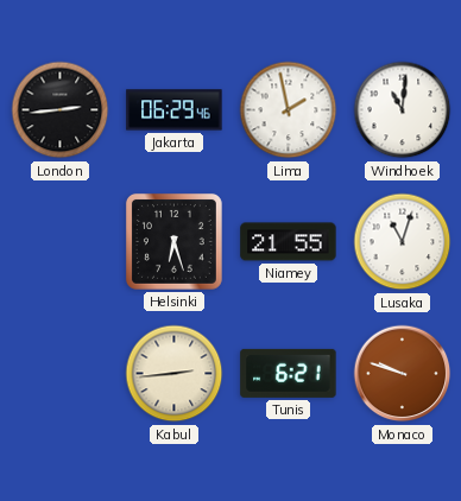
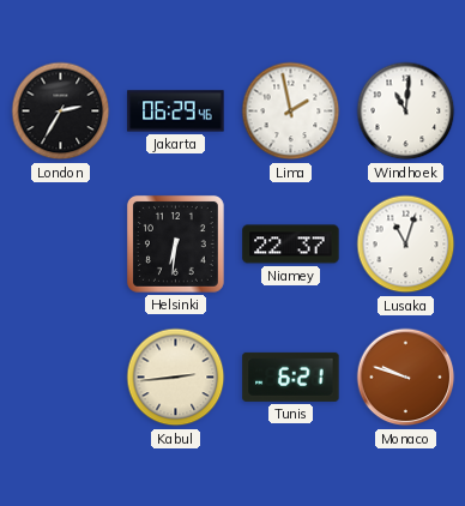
London: 2:44 -> 2:35
Helsinki: 6:27 -> 6:31
Niamey: 21:55 -> 22:37
